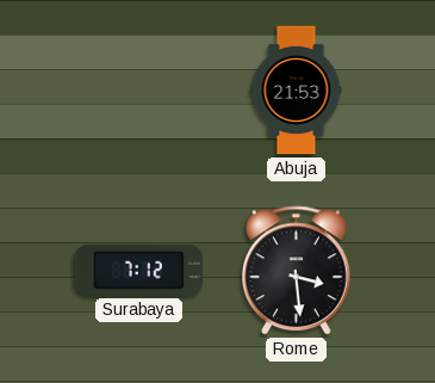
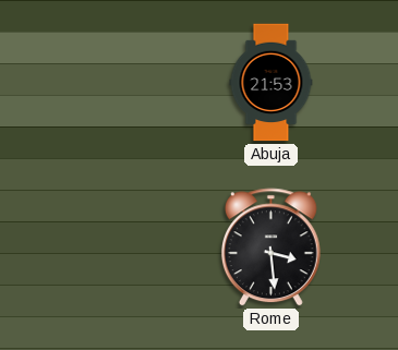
Surabaya: 7:12 -> none
